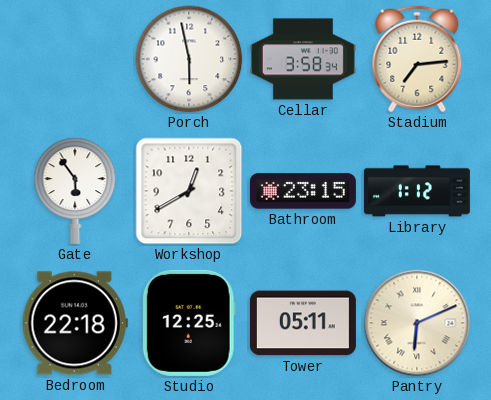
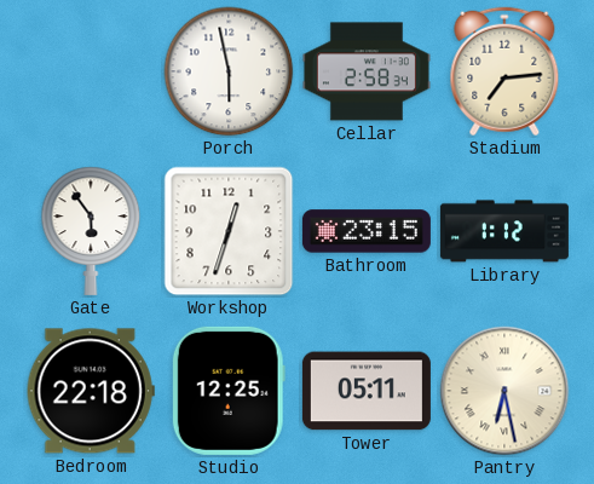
Cellar: 3:58 -> 2:58
Workshop: 12:40 -> 12:33
Pantry: 6:11 -> 6:28
